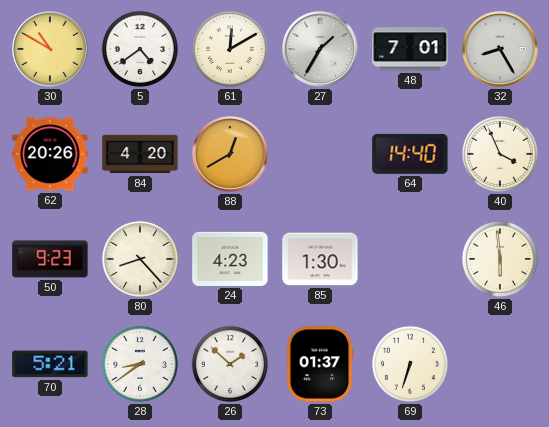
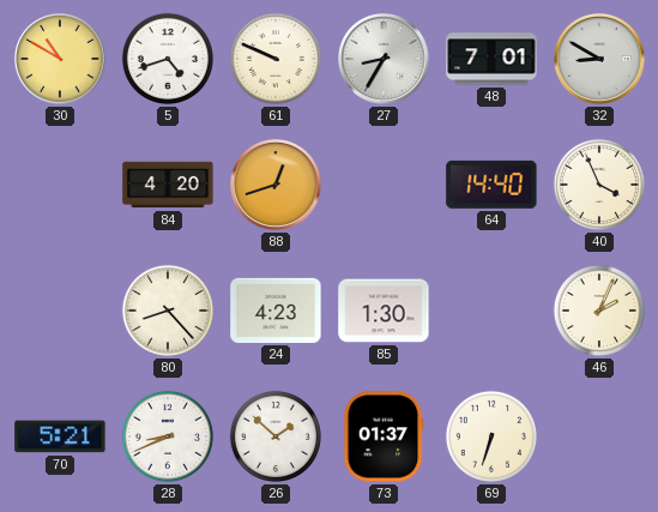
5: 4:39 -> 4:42
61: 12:10 -> 9:49
27: 1:35 -> 8:35
32: 8:25 -> 8:50
62: 20:26 -> none
88: 12:40 -> 12:42
50: 9:23 -> none
46: 5:59 -> 2:04
28: 8:39 -> 8:41
